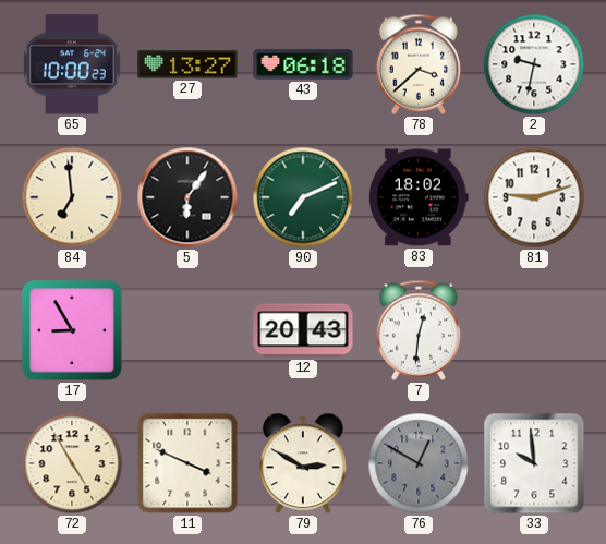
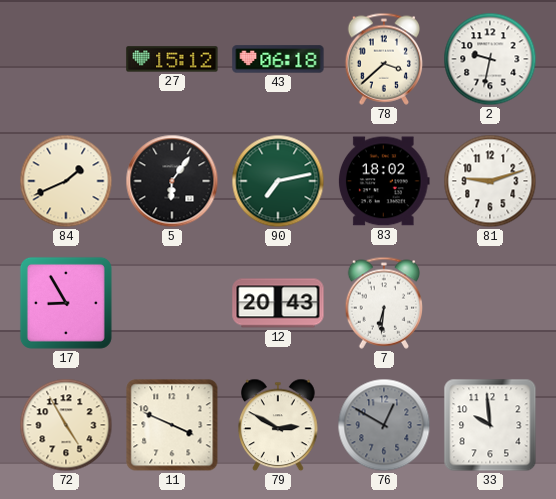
65: 10:00 -> none
27: 13:27 -> 15:12
84: 6:59 -> 1:41
90: 7:11 -> 7:13
7: 12:31 -> 6:31
